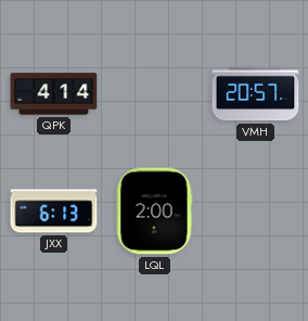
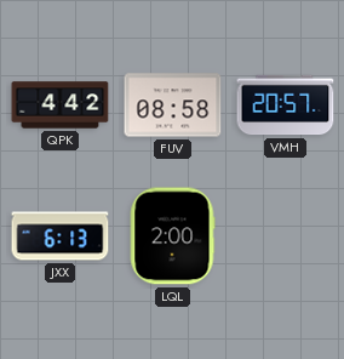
QPK: 4:14 -> 4:42
FUV: none -> 08:58
